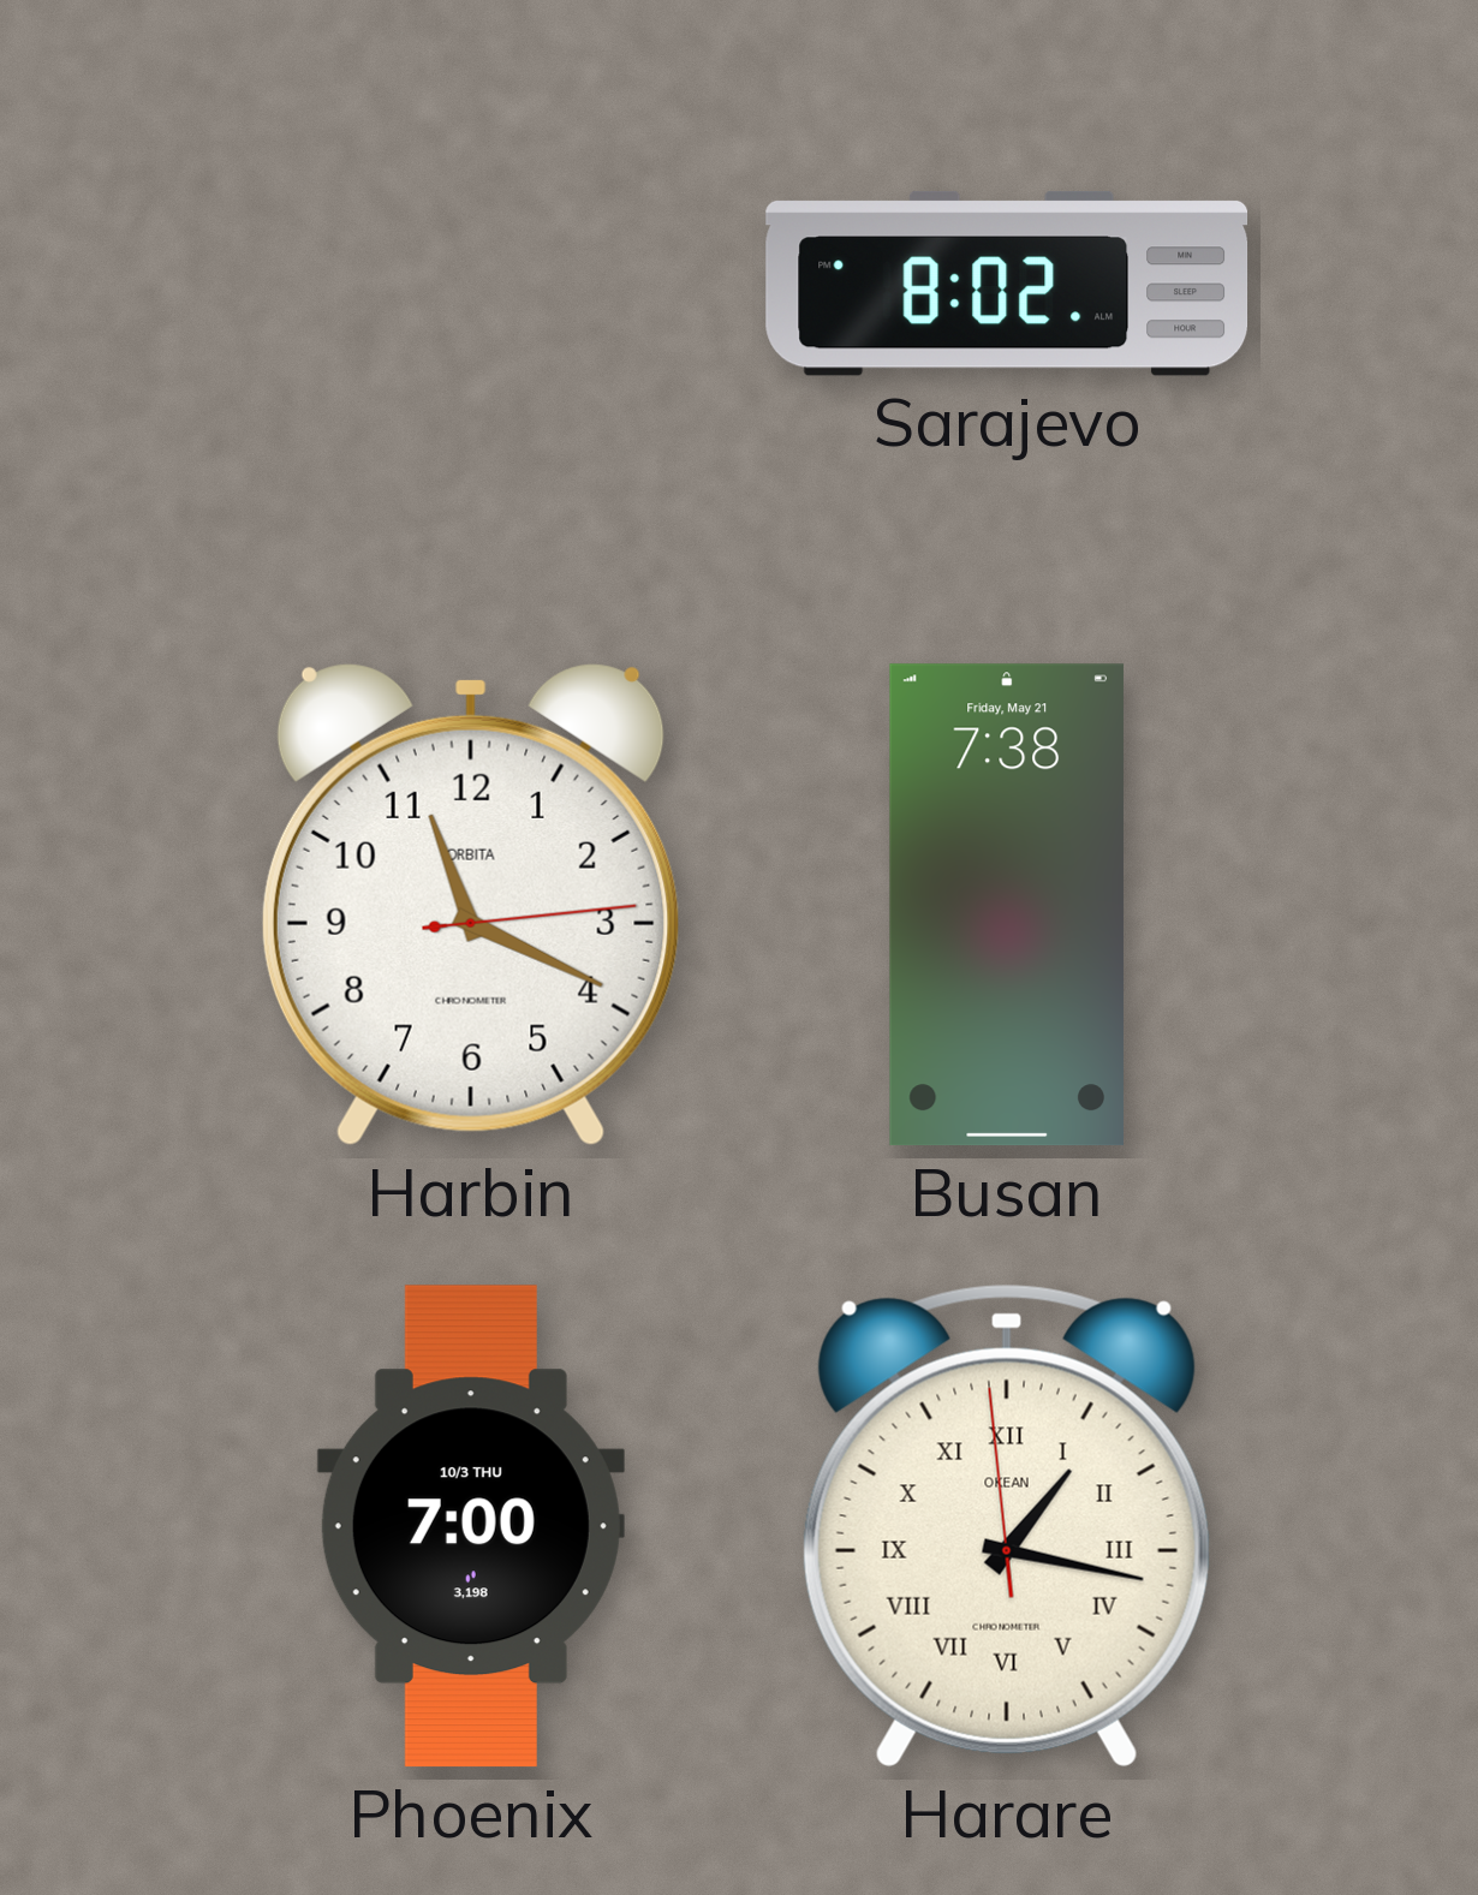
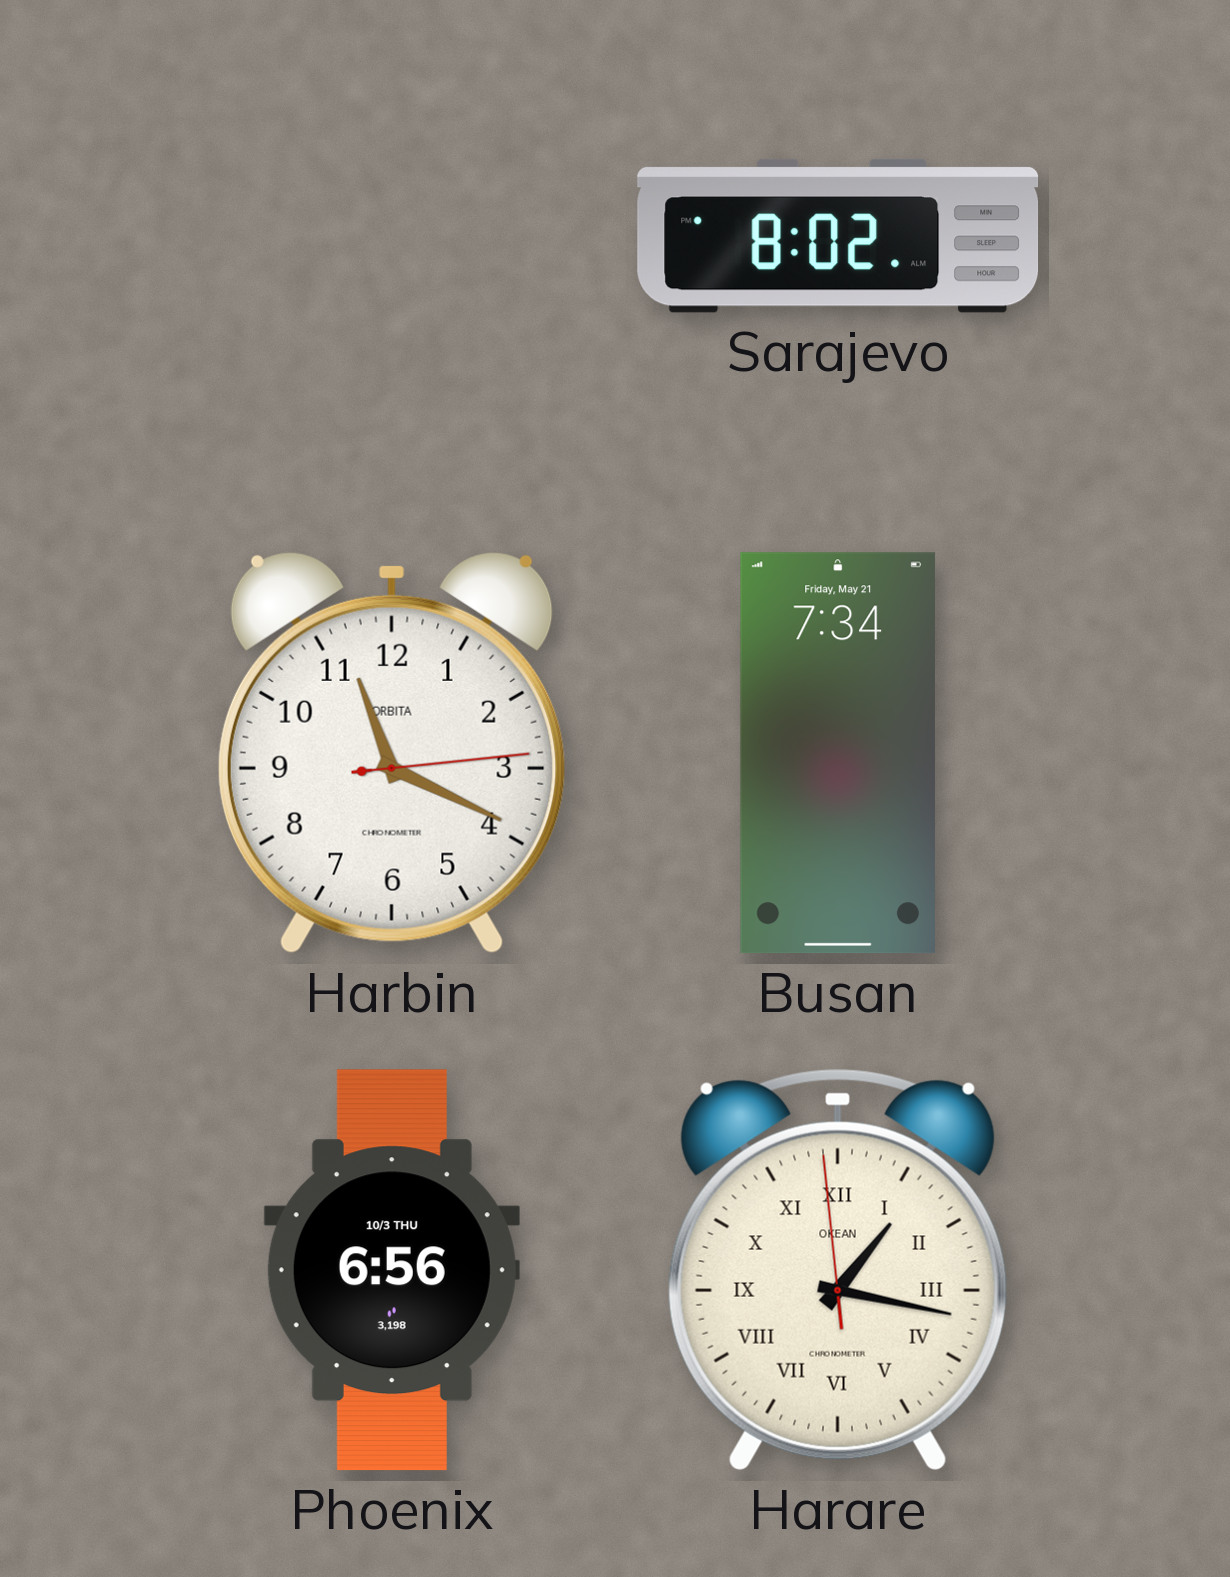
Busan: 7:38 -> 7:34
Phoenix: 7:00 -> 6:56
